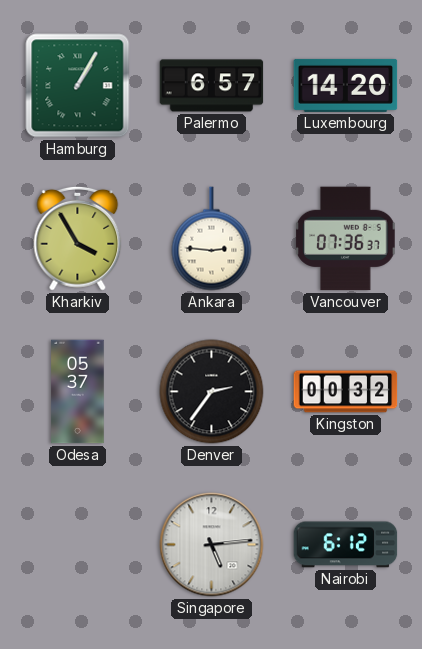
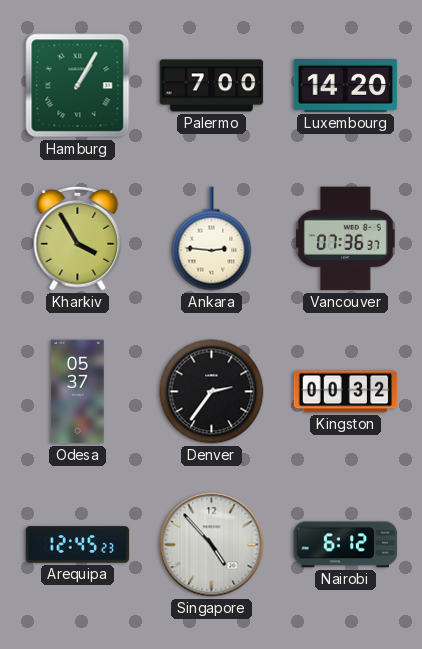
Palermo: 6:57 -> 7:00
Arequipa: none -> 12:45
Singapore: 5:14 -> 4:53
